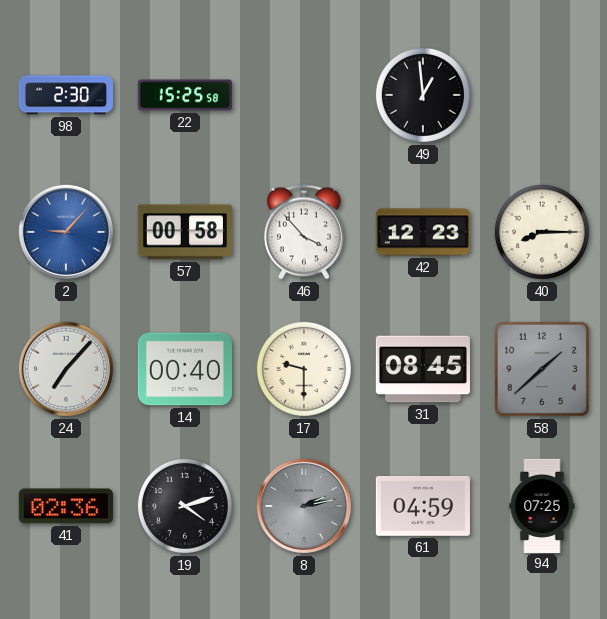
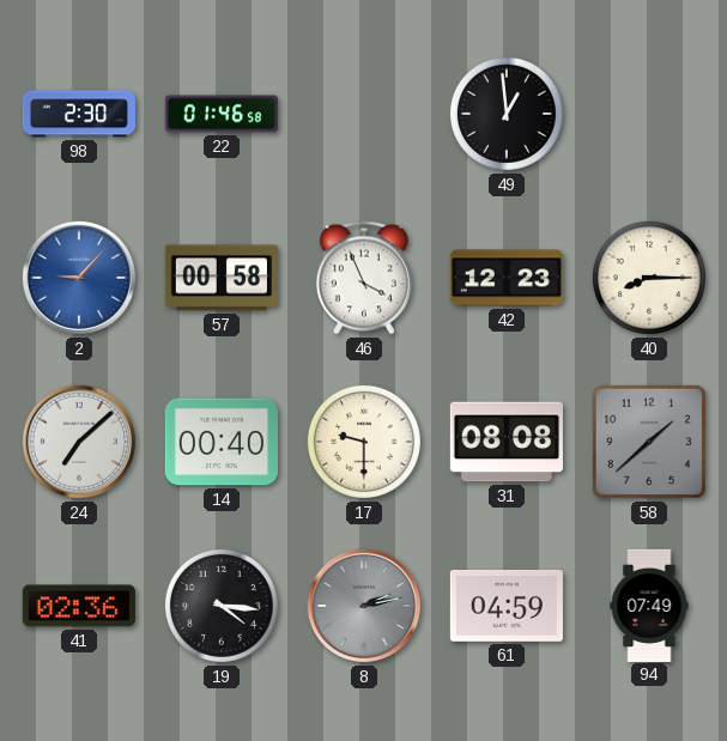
22: 15:25 -> 01:46
46: 3:53 -> 3:56
24: 7:07 -> 7:08
31: 08:45 -> 08:08
19: 4:12 -> 4:16
94: 07:25 -> 07:49
